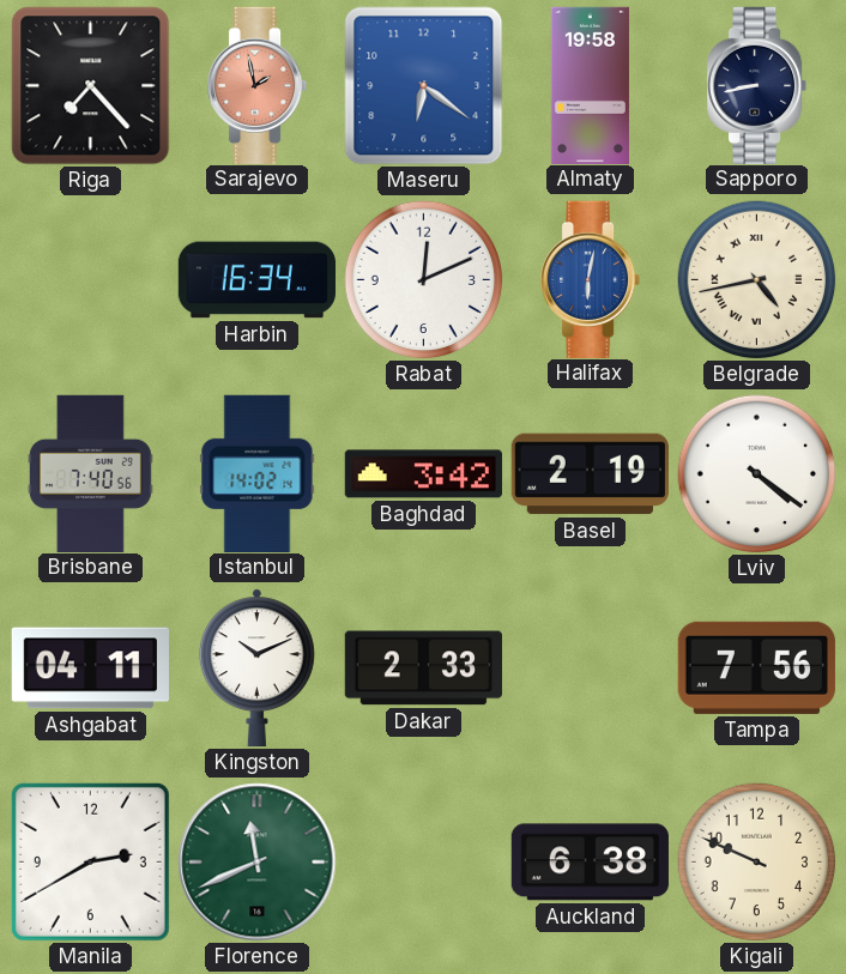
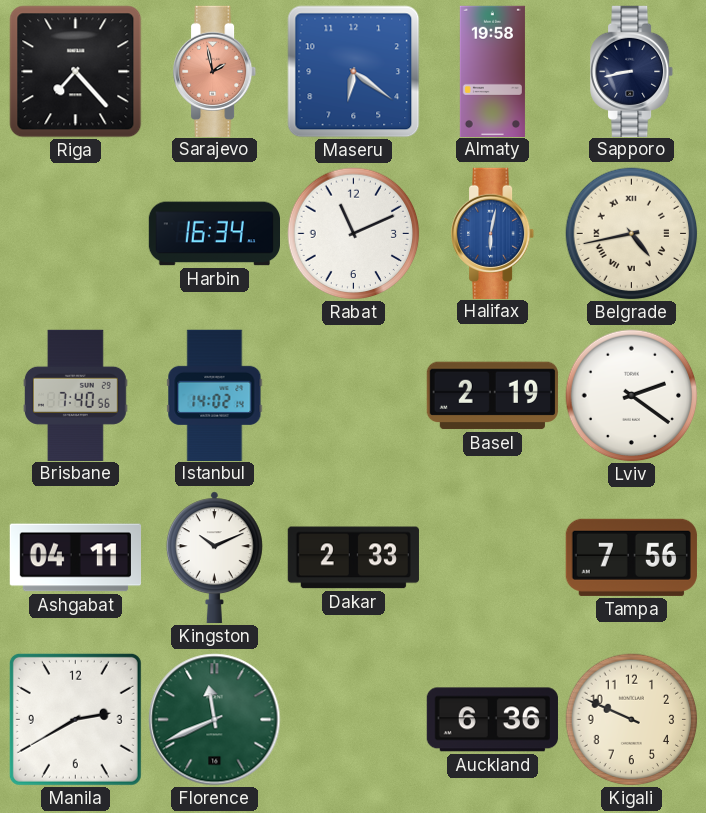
Rabat: 12:11 -> 11:11
Baghdad: 3:42 -> none
Lviv: 4:21 -> 2:21
Auckland: 6:38 -> 6:36
